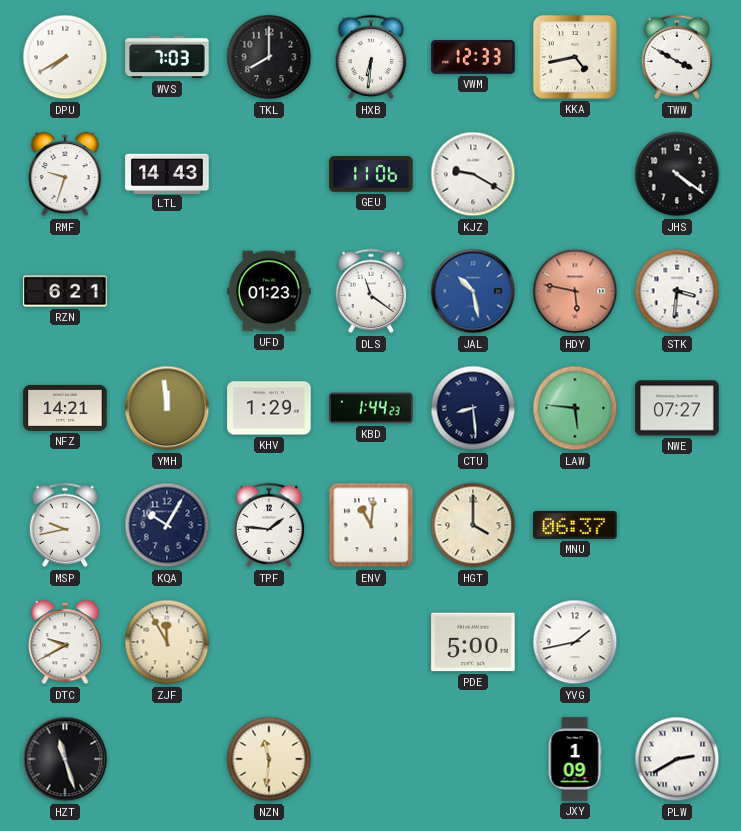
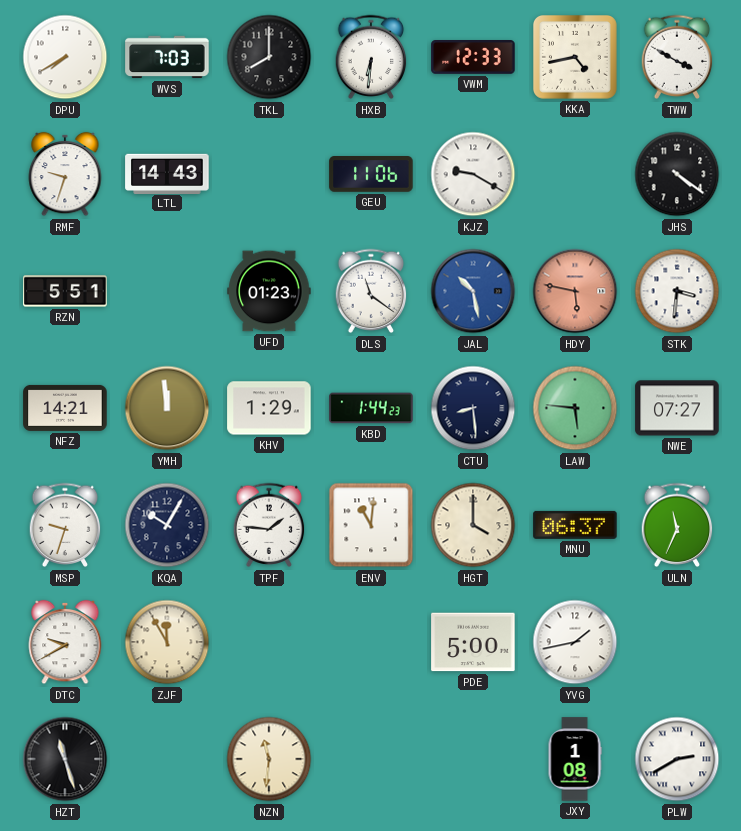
RZN: 6:21 -> 5:51
MSP: 9:43 -> 9:33
ULN: none -> 11:34
JXY: 1:09 -> 1:08
